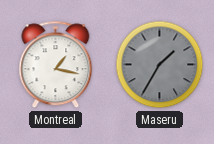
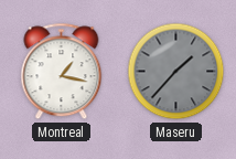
Maseru: 1:35 -> 1:37
